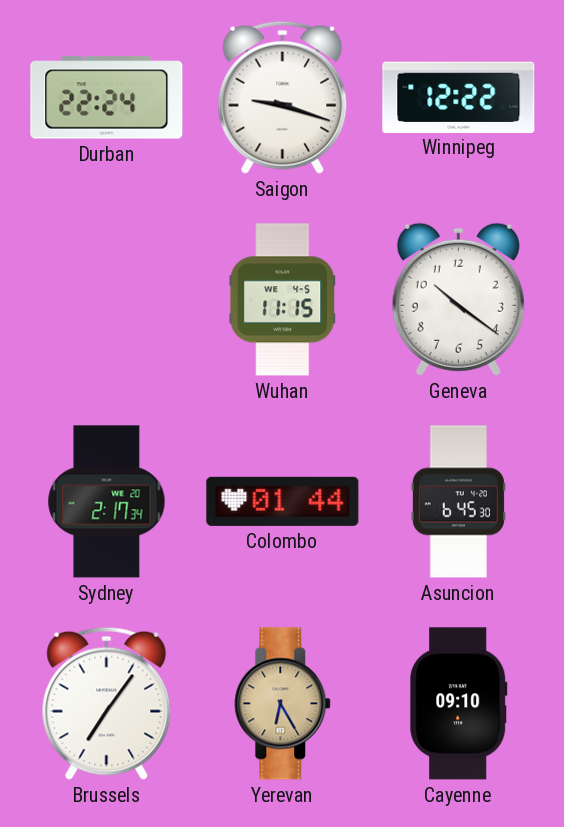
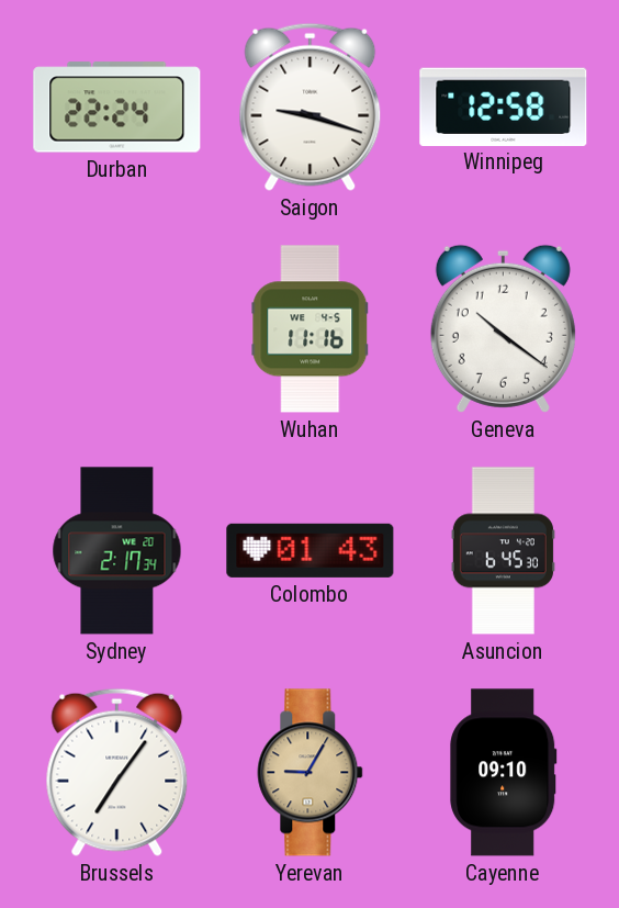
Winnipeg: 12:22 -> 12:58
Wuhan: 11:15 -> 11:16
Colombo: 01:44 -> 01:43
Yerevan: 6:25 -> 9:05
